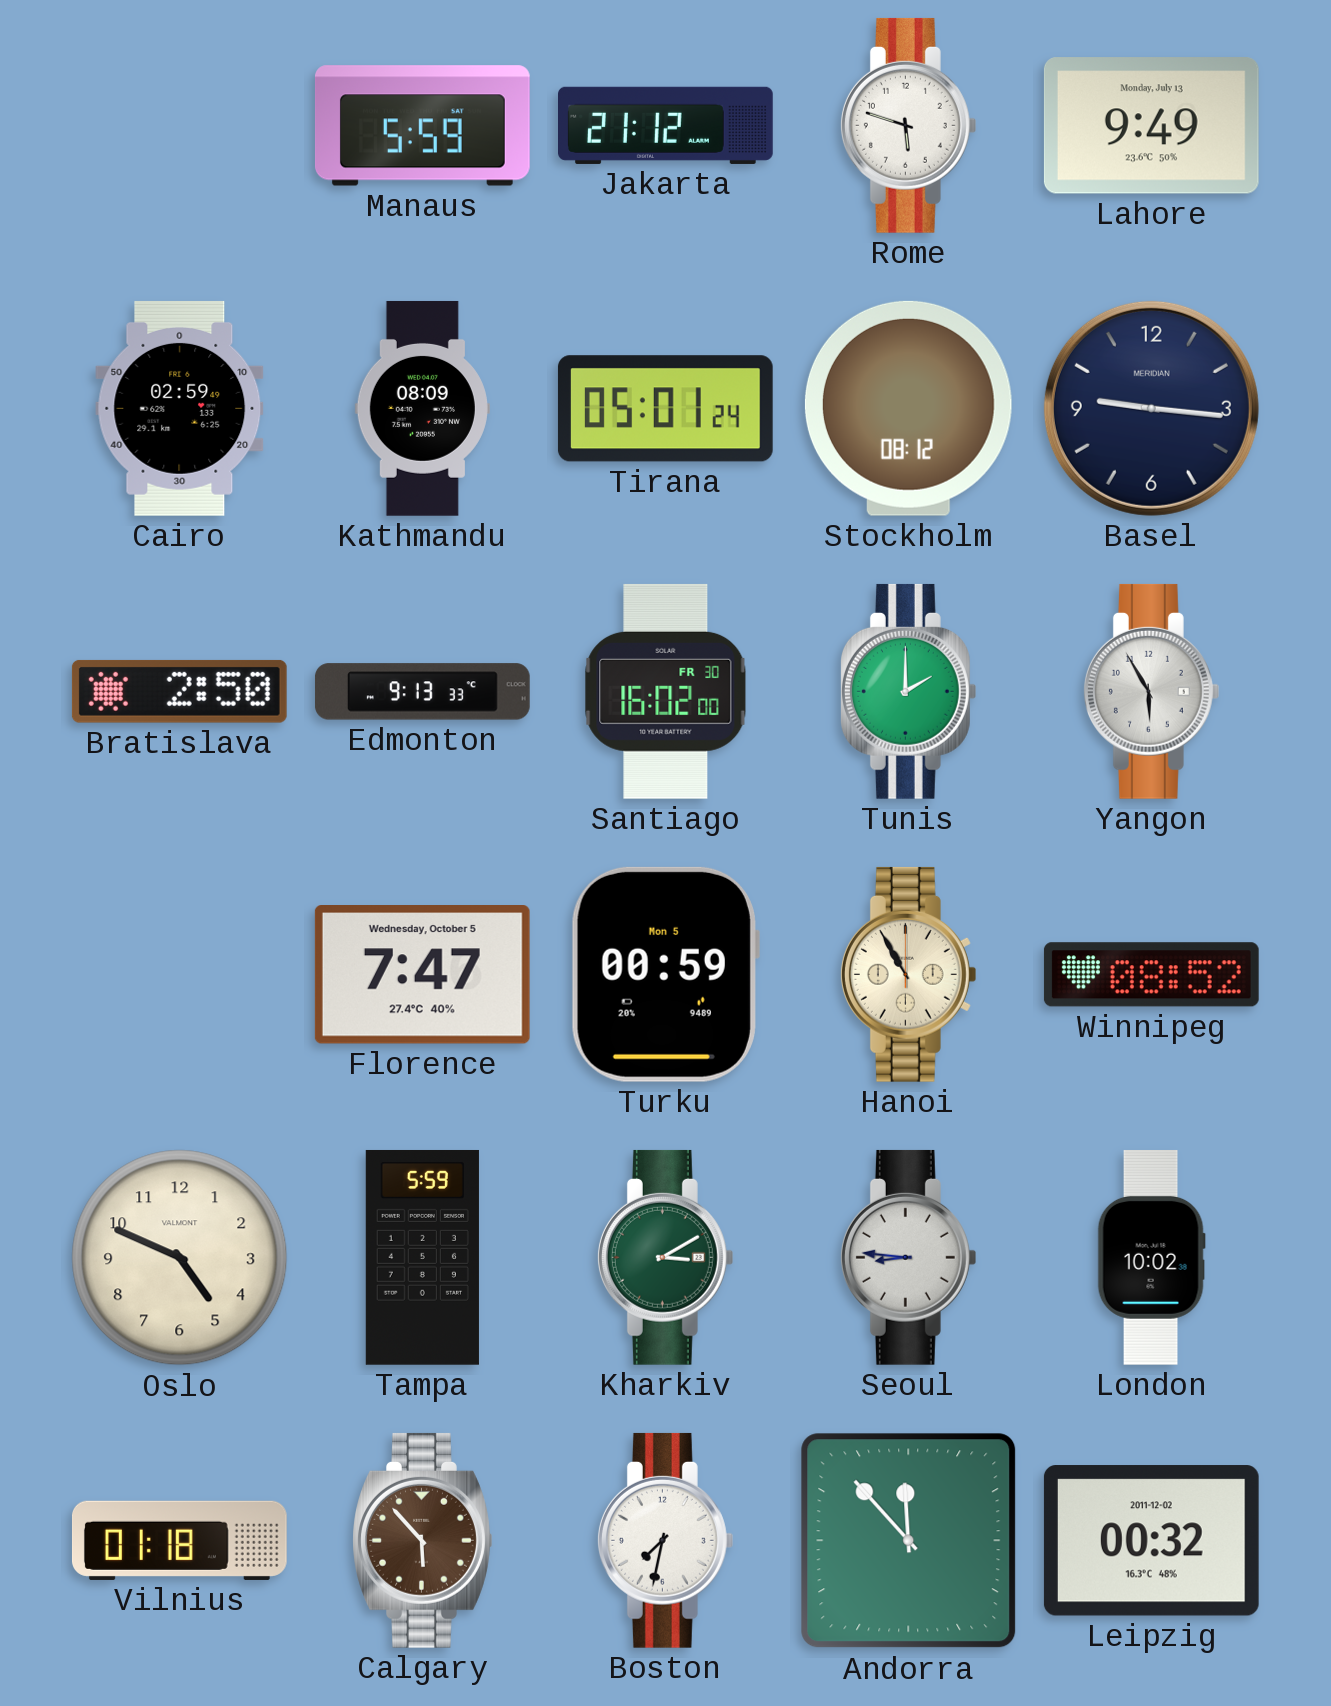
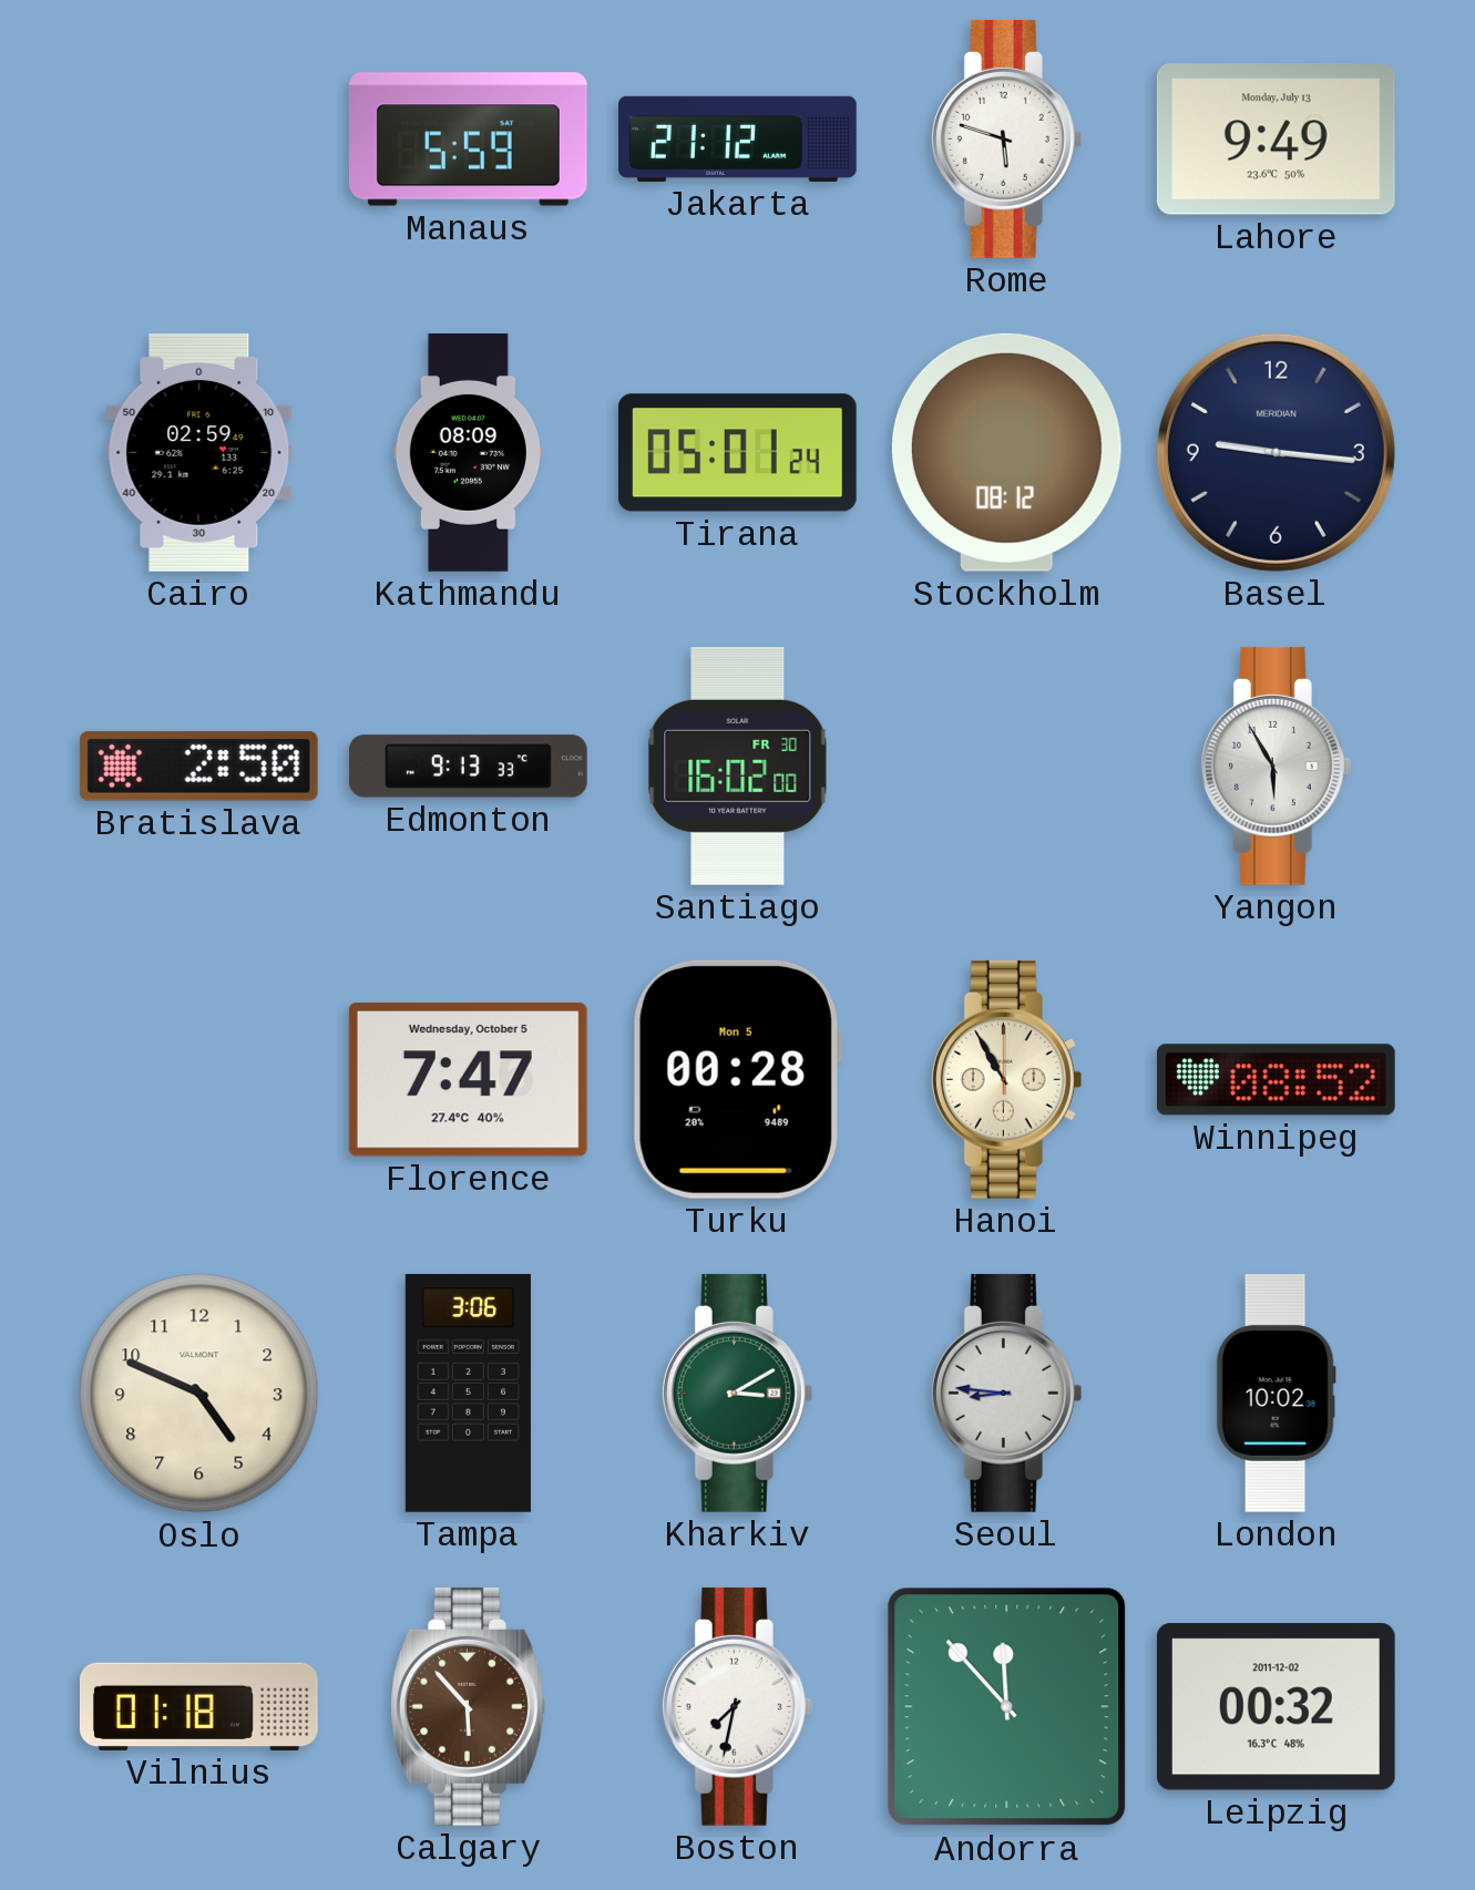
Tunis: 2:00 -> none
Turku: 00:59 -> 00:28
Tampa: 5:59 -> 3:06
